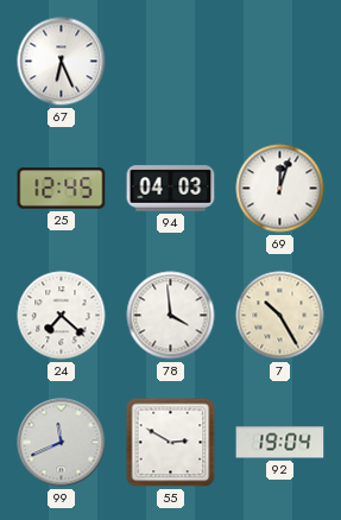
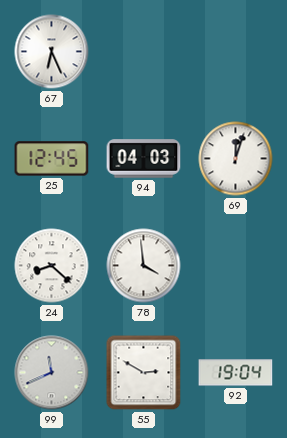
24: 7:22 -> 8:22
7: 10:25 -> none
